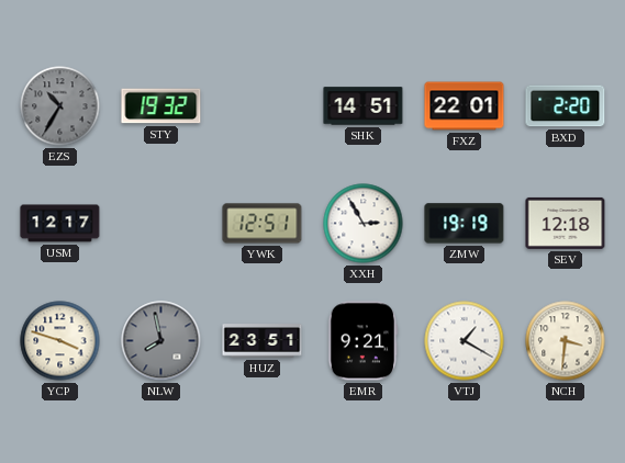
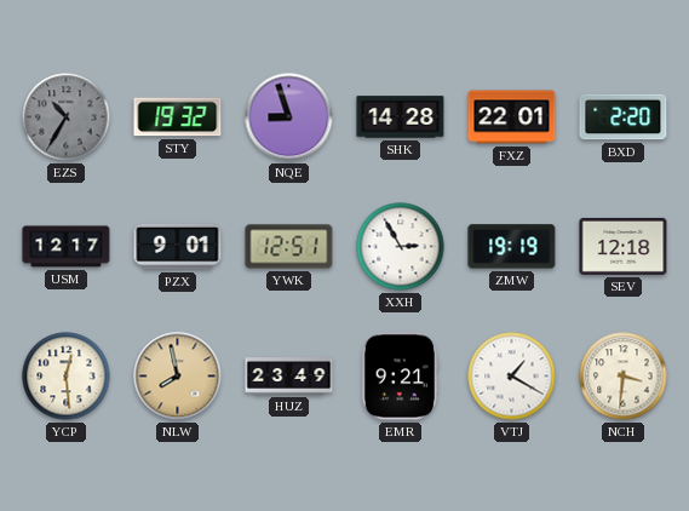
NQE: none -> 8:57
SHK: 14:51 -> 14:28
PZX: none -> 9:01
YCP: 3:48 -> 12:29
NLW dial: grey -> champagne
HUZ: 23:51 -> 23:49
